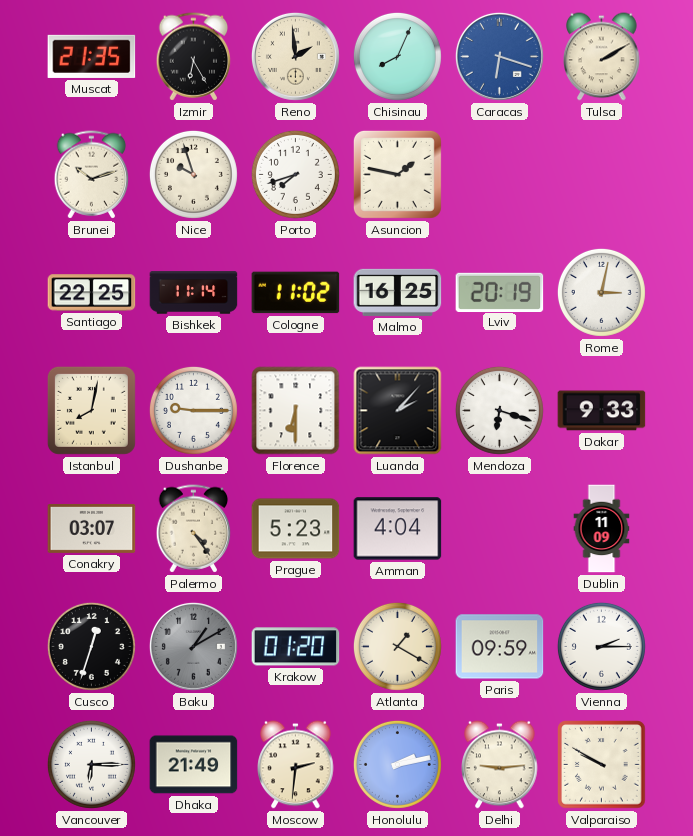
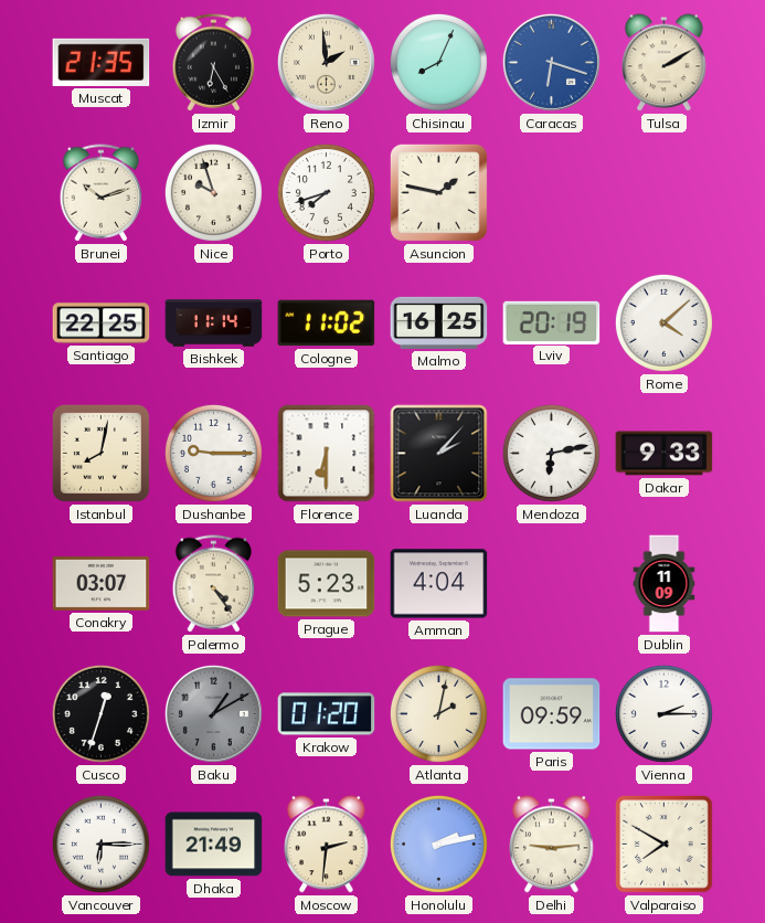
Rome: 3:02 -> 4:08
Mendoza: 6:18 -> 6:13
Atlanta: 1:20 -> 2:02
Valparaiso: 9:50 -> 7:50
